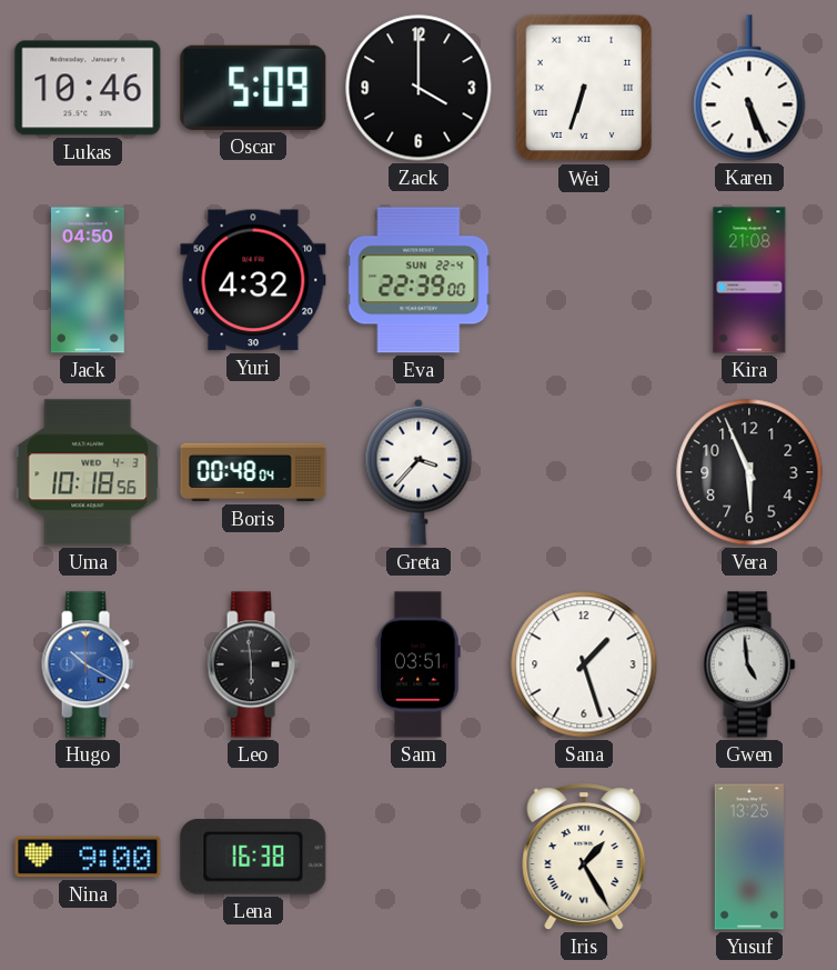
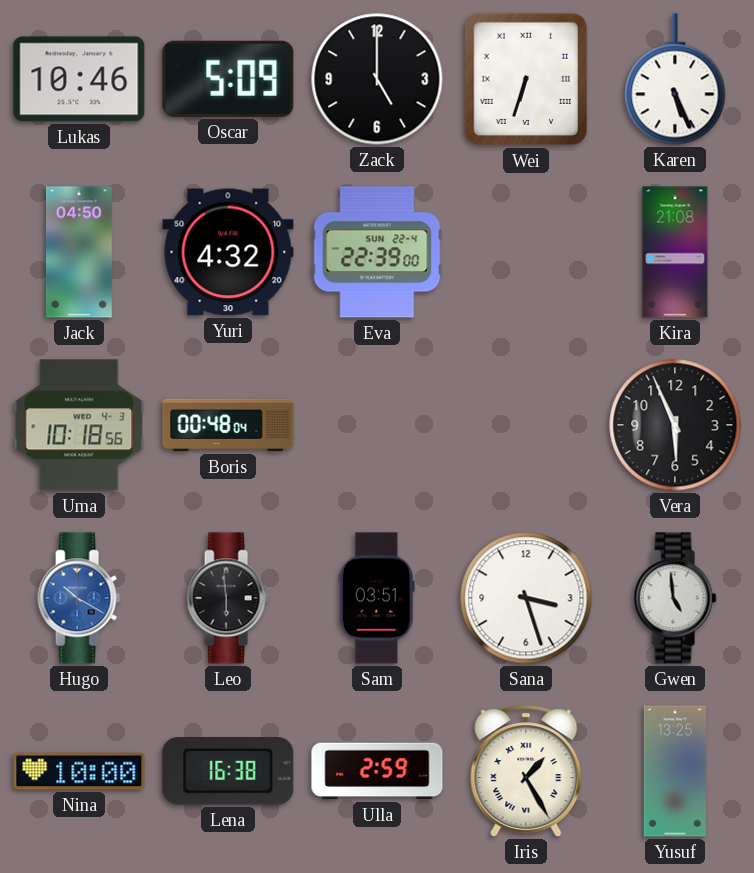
Zack: 4:00 -> 5:00
Greta: 3:37 -> none
Sana: 1:27 -> 3:27
Nina: 9:00 -> 10:00
Ulla: none -> 2:59
